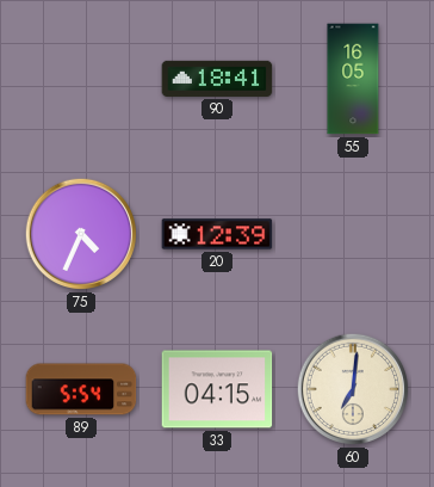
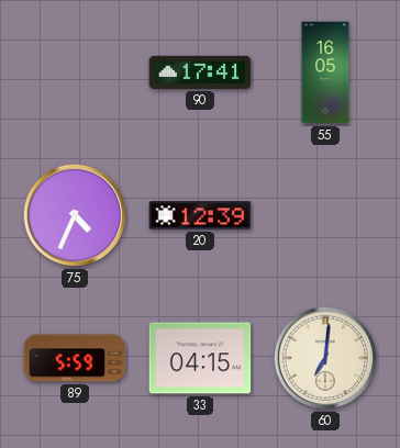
90: 18:41 -> 17:41
89: 5:54 -> 5:59
